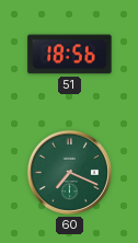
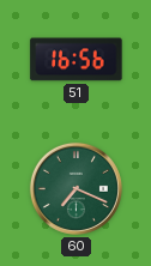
51: 18:56 -> 16:56
